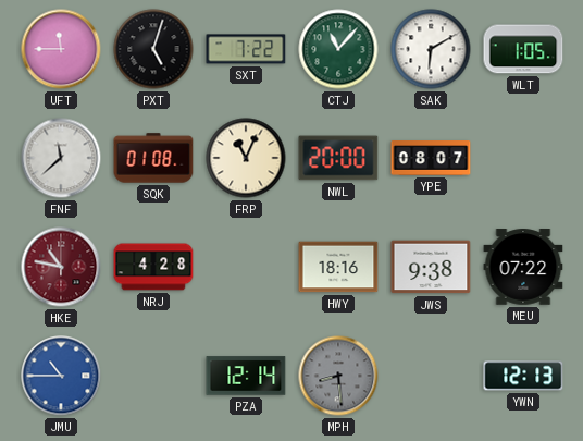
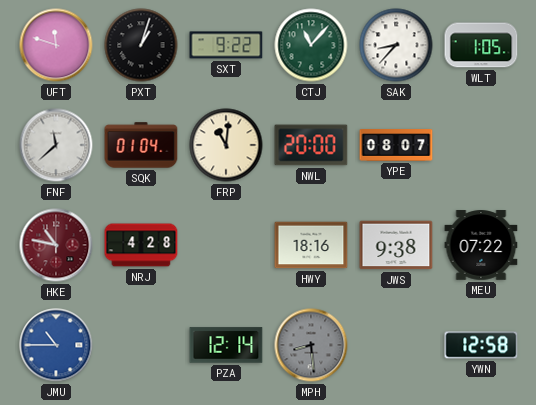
UFT: 11:45 -> 11:48
PXT: 5:03 -> 1:03
SXT: 7:22 -> 9:22
SAK: 6:10 -> 8:37
SQK: 01:08 -> 01:04
FRP: 11:04 -> 11:01
YWN: 12:13 -> 12:58
